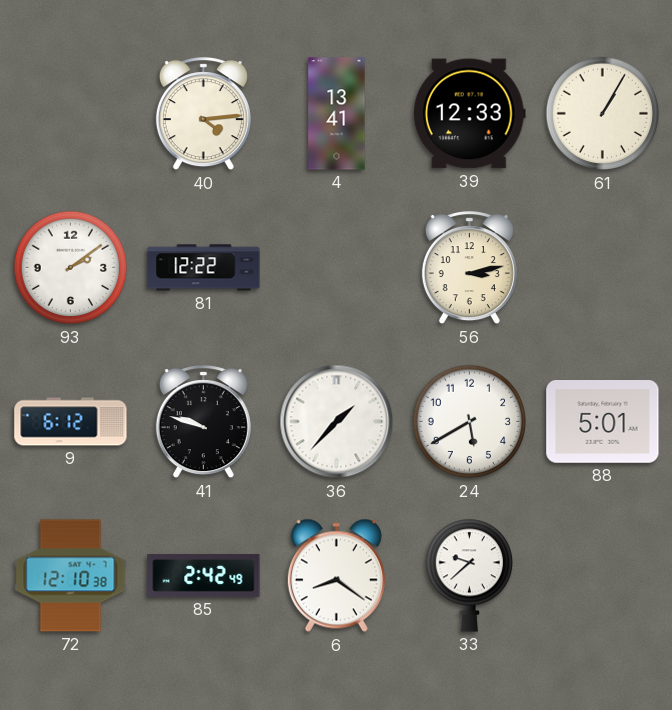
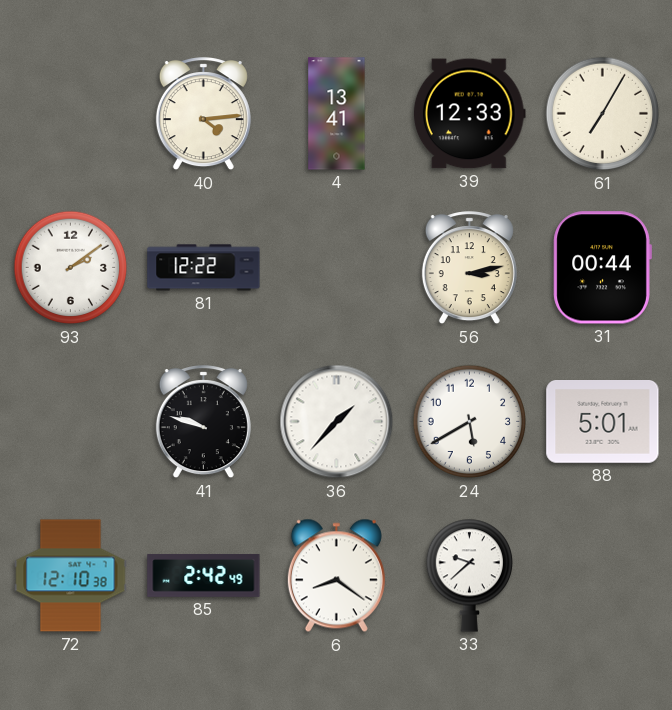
61: 1:05 -> 7:05
31: none -> 00:44
9: 6:12 -> none
